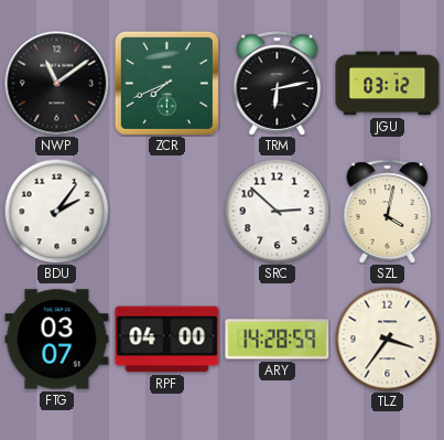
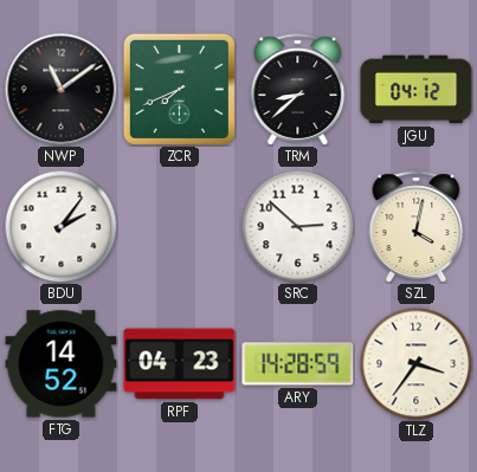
TRM: 6:13 -> 8:38
JGU: 03:12 -> 04:12
FTG: 03:07 -> 14:52
RPF: 04:00 -> 04:23
